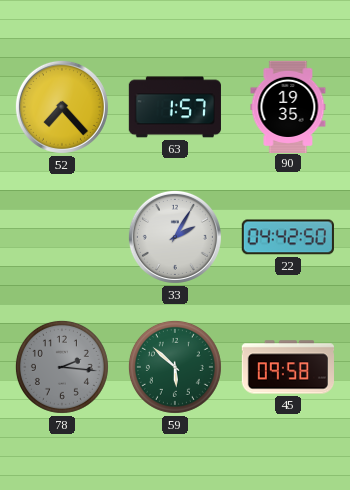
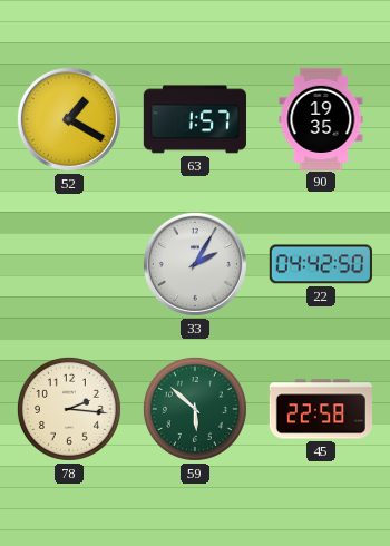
52: 7:23 -> 1:20
78 dial: grey -> cream
45: 09:58 -> 22:58
